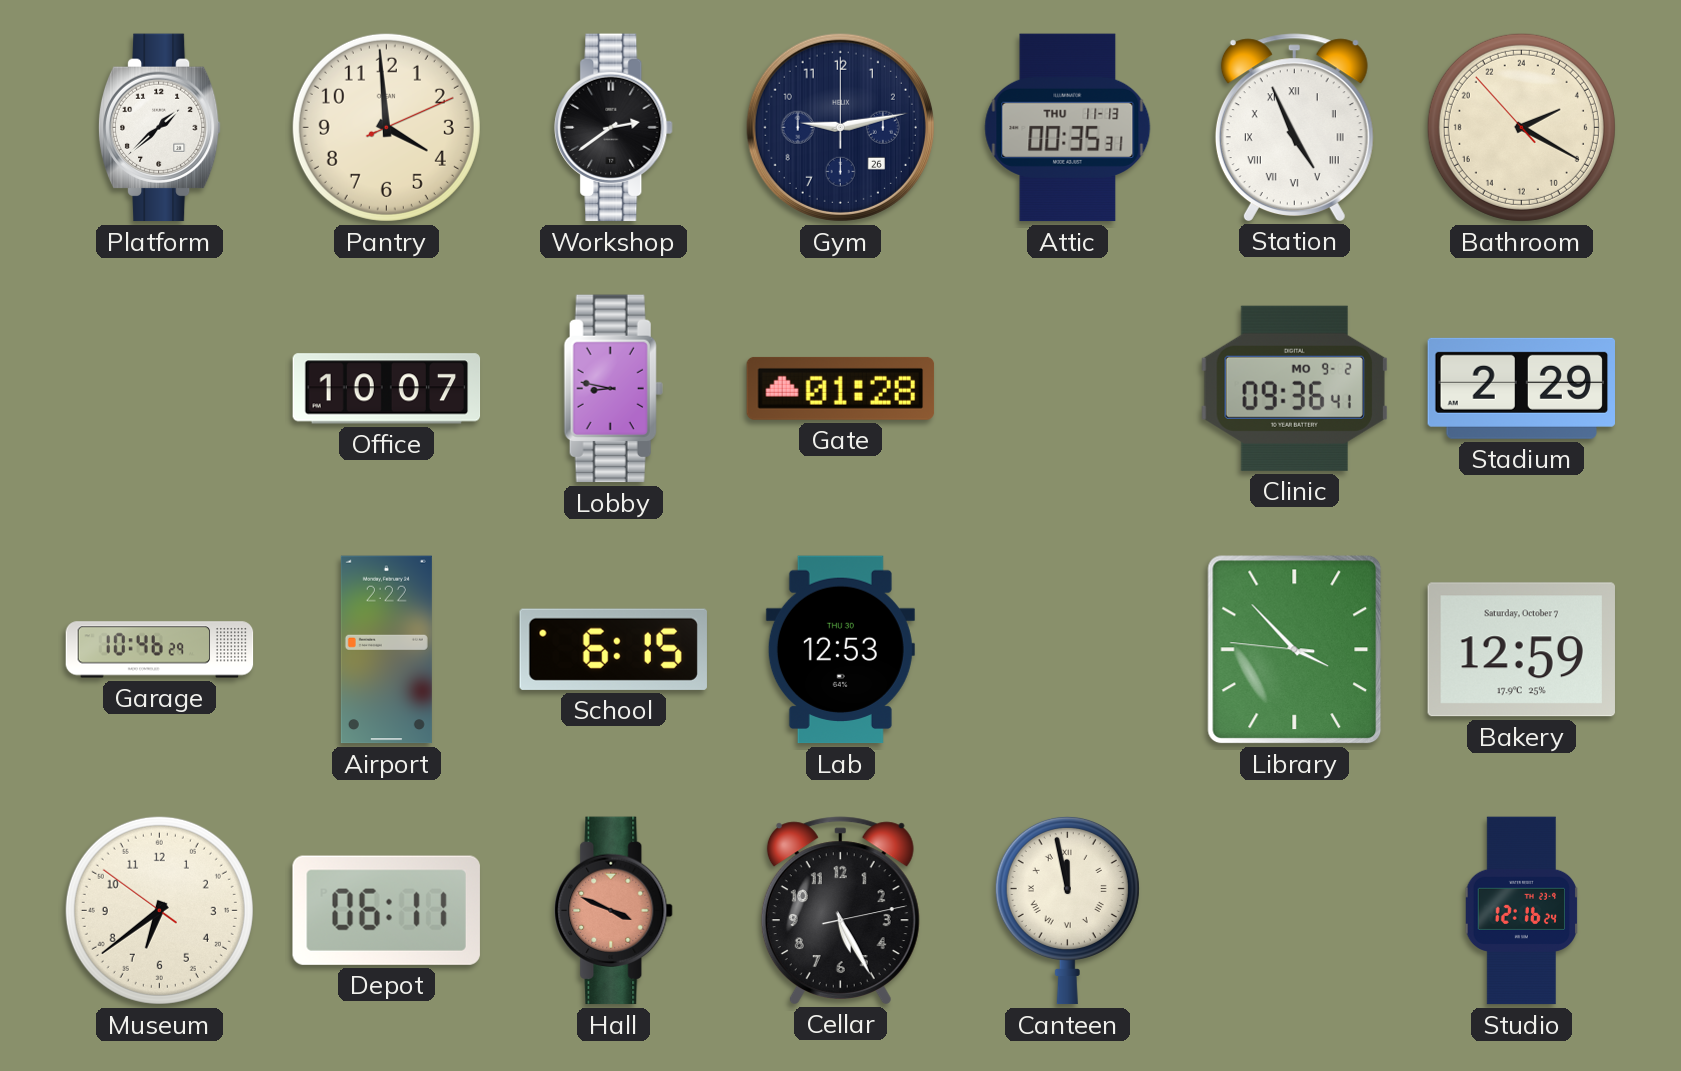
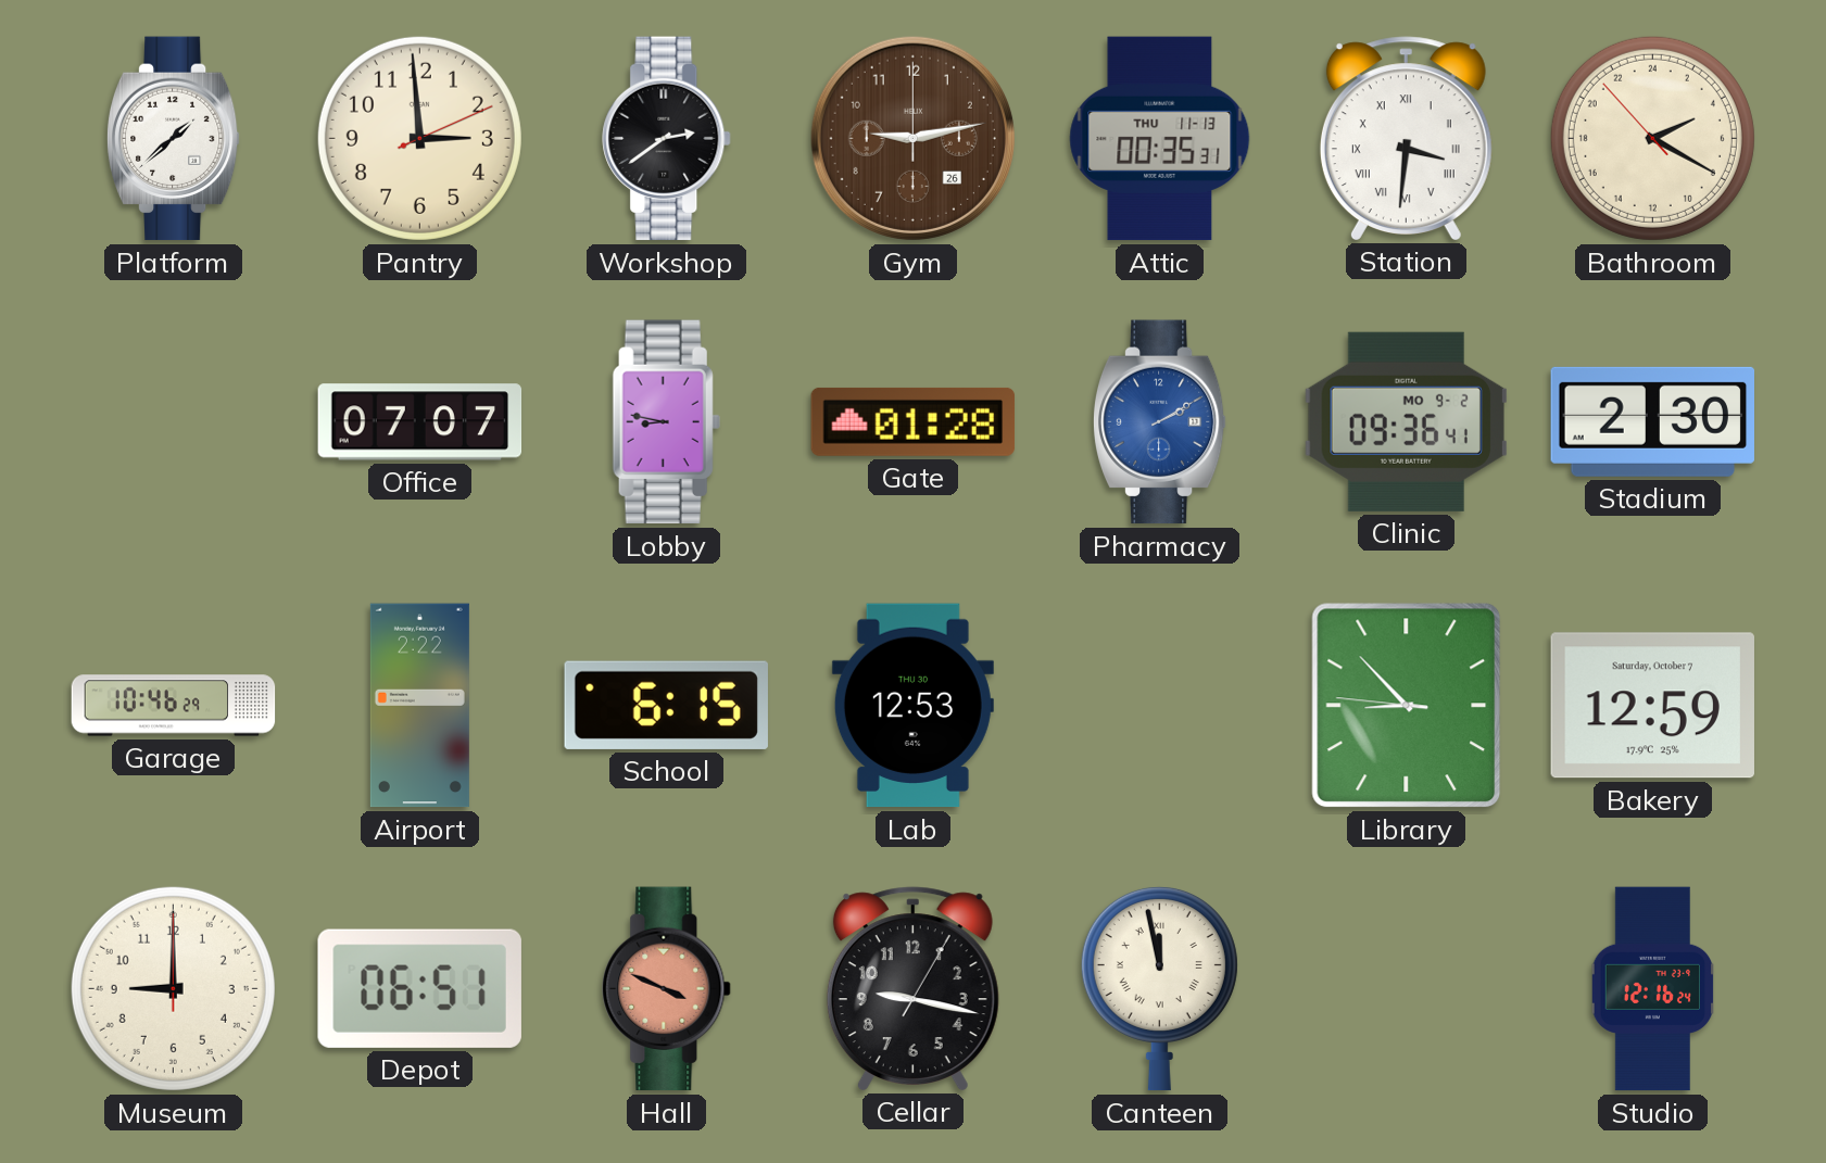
Pantry: 3:59 -> 2:59
Gym dial: navy -> brown
Station: 4:56 -> 3:31
Office: 10:07 -> 07:07
Pharmacy: none -> 2:10
Stadium: 2:29 -> 2:30
Library: 3:52 -> 8:52
Museum: 6:38 -> 9:00
Depot: 06:11 -> 06:51
Cellar: 5:25 -> 9:17
